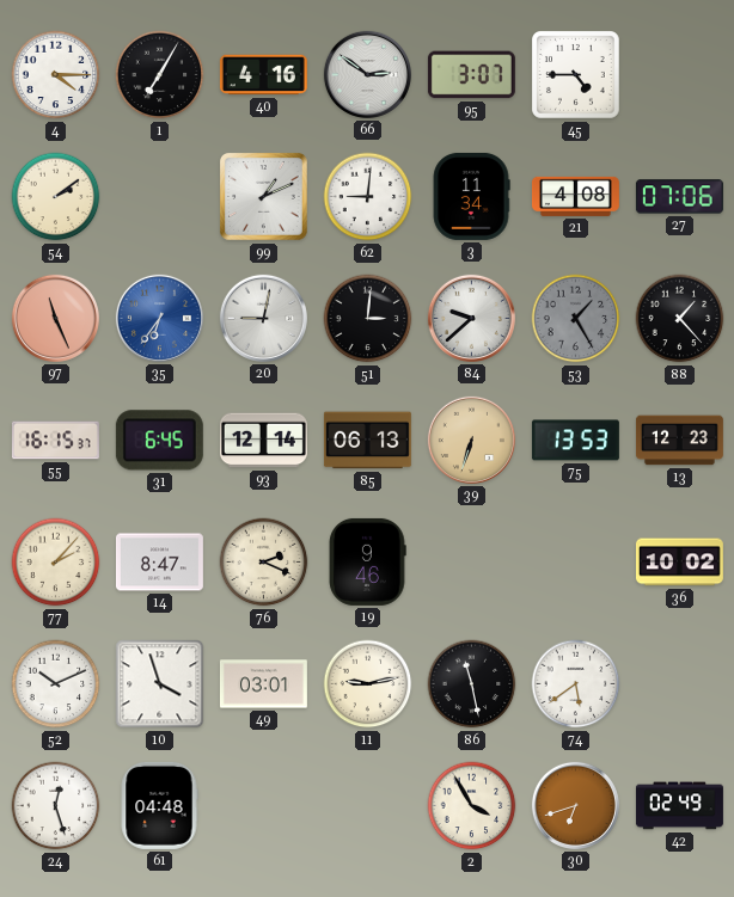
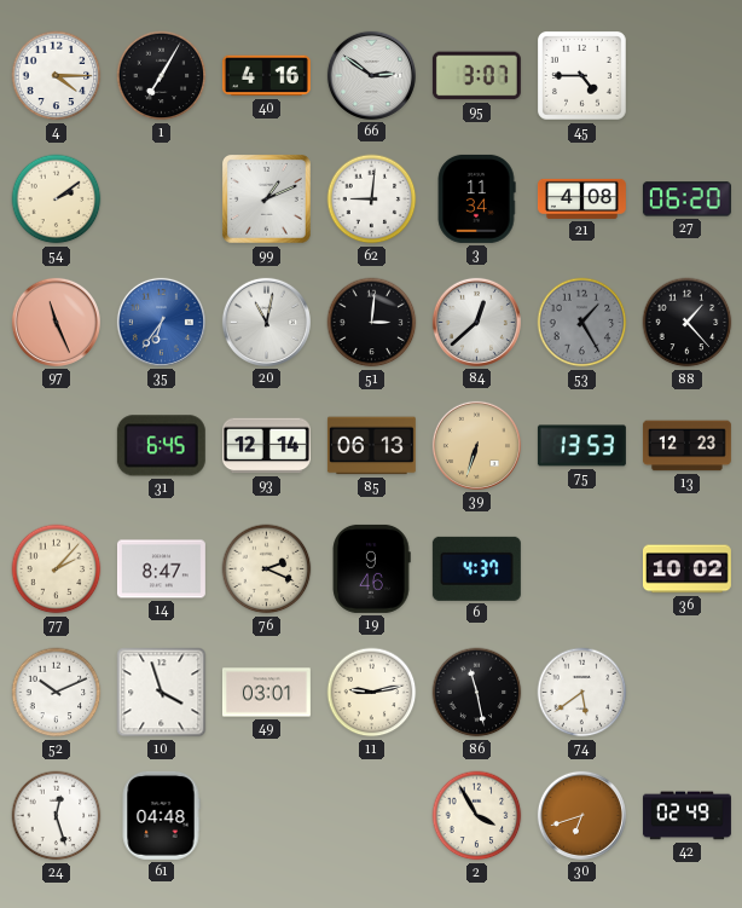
27: 07:06 -> 06:20
20: 9:02 -> 11:02
84: 9:38 -> 12:38
55: 16:15 -> none
6: none -> 4:37
